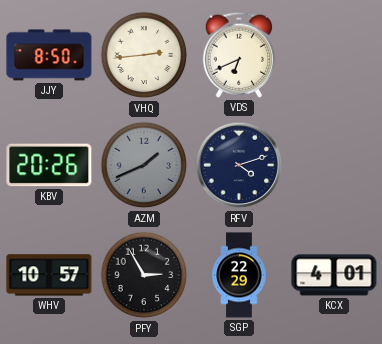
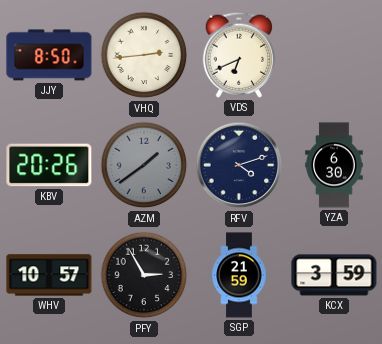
AZM: 1:41 -> 1:39
YZA: none -> 6:30
SGP: 22:29 -> 21:59
KCX: 4:01 -> 3:59
